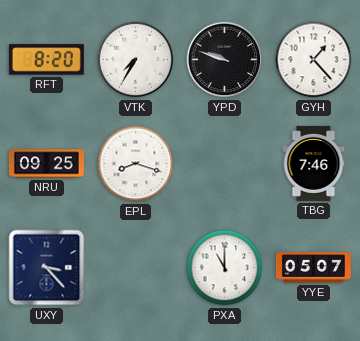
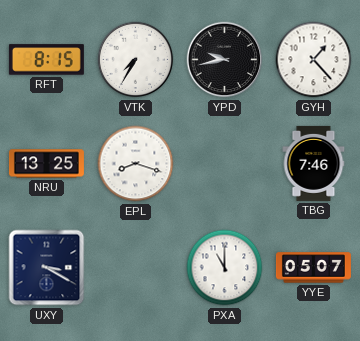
RFT: 8:20 -> 8:15
YPD: 9:48 -> 9:43
NRU: 09:25 -> 13:25
UXY: 3:23 -> 3:20
